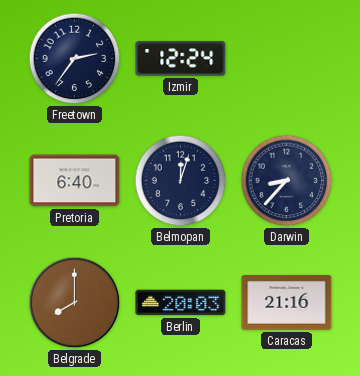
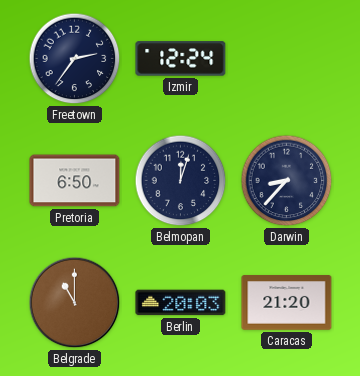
Pretoria: 6:40 -> 6:50
Belgrade: 8:00 -> 11:00
Caracas: 21:16 -> 21:20
